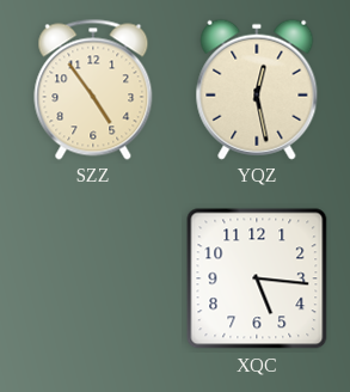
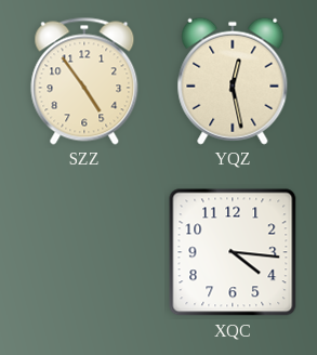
XQC: 5:16 -> 4:16
